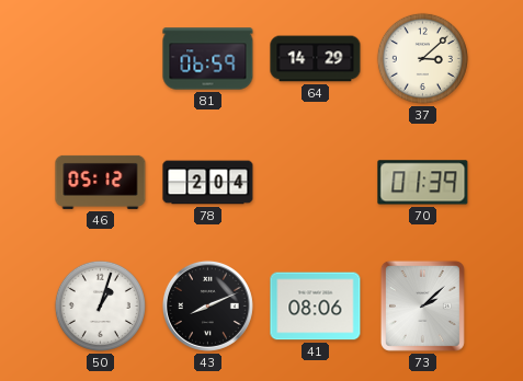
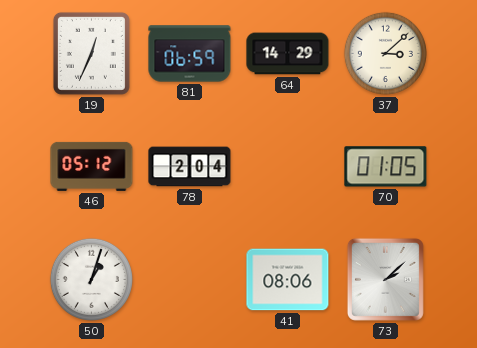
19: none -> 12:34
70: 01:39 -> 01:05
43: 8:11 -> none
